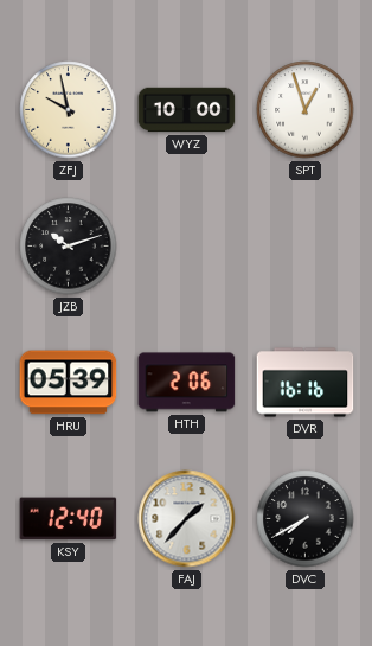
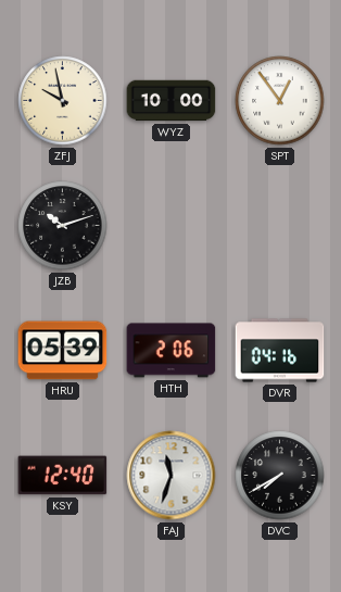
SPT: 12:57 -> 12:54
DVR: 16:16 -> 04:16
FAJ: 1:37 -> 11:33
